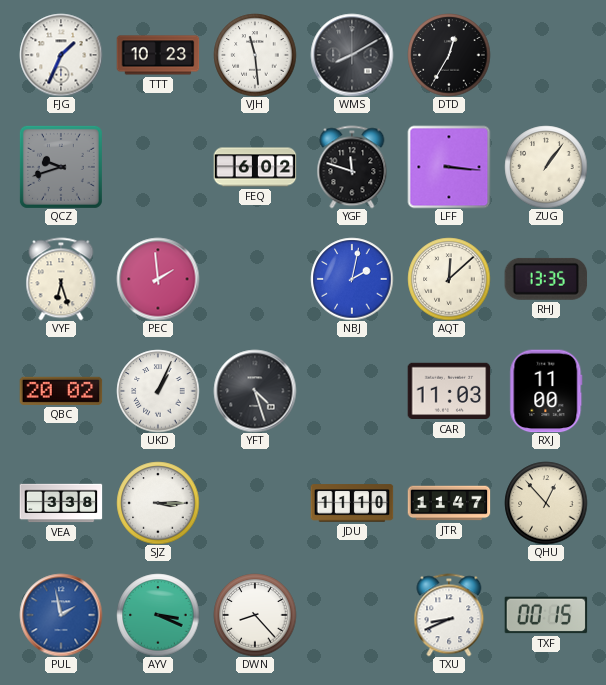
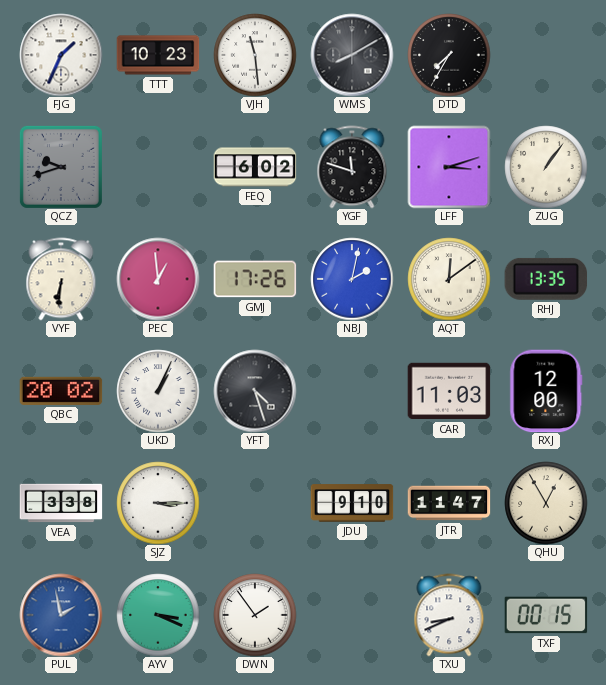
DTD: 12:35 -> 7:35
LFF: 3:16 -> 3:12
VYF: 6:27 -> 6:31
PEC: 1:59 -> 12:59
GMJ: none -> 17:26
AQT: 12:08 -> 12:09
RXJ: 11:00 -> 12:00
JDU: 11:10 -> 9:10
QHU: 12:53 -> 12:55
DWN: 8:23 -> 1:54
